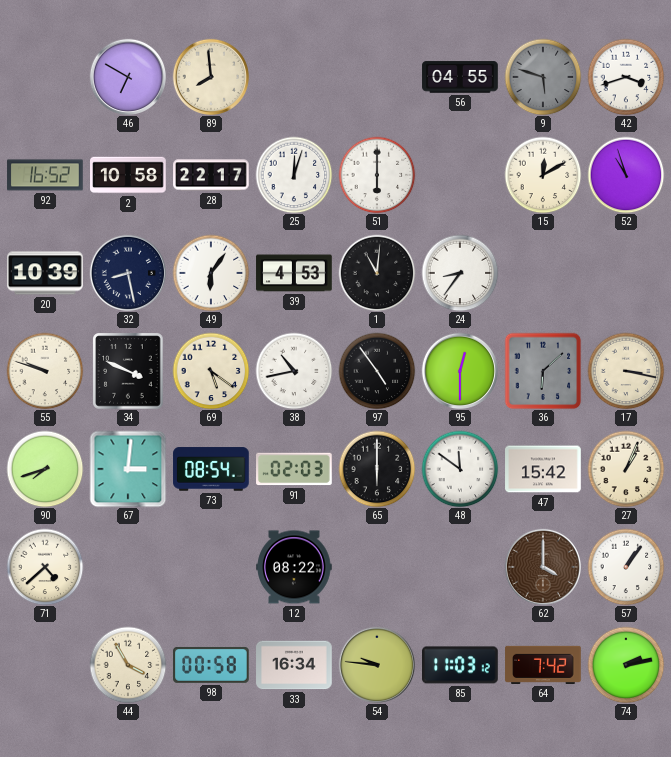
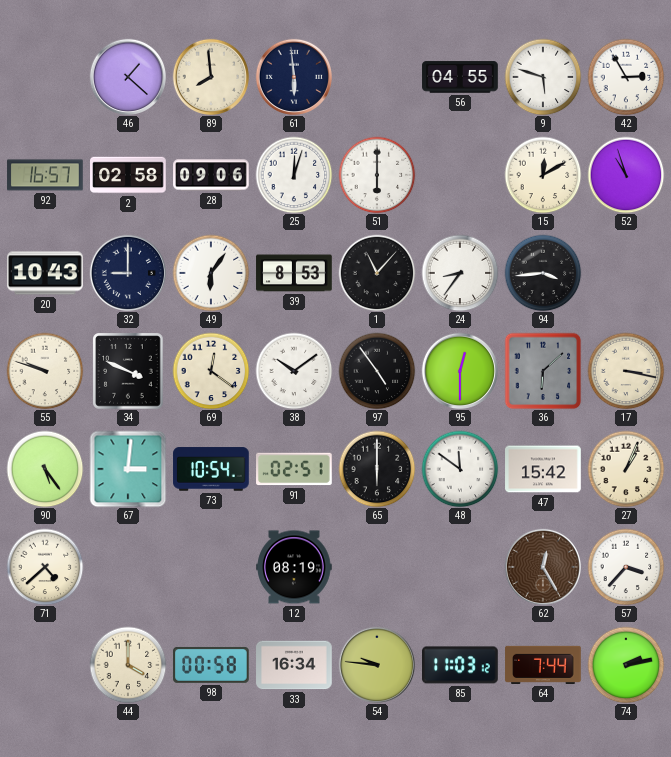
46: 6:50 -> 1:22
61: none -> 5:59
9 dial: grey -> white
42: 3:42 -> 2:55
92: 16:52 -> 16:57
2: 10:58 -> 02:58
28: 22:17 -> 09:06
20: 10:39 -> 10:43
32: 8:28 -> 9:00
39: 4:53 -> 8:53
1: 11:01 -> 11:07
94: none -> 3:44
69: 5:21 -> 12:21
38: 10:43 -> 10:09
90: 7:42 -> 5:24
73: 08:54 -> 10:54
91: 02:03 -> 02:51
12: 08:22 -> 08:19
62: 4:00 -> 12:25
57: 1:06 -> 3:37
44: 3:55 -> 4:00
64: 7:42 -> 7:44
